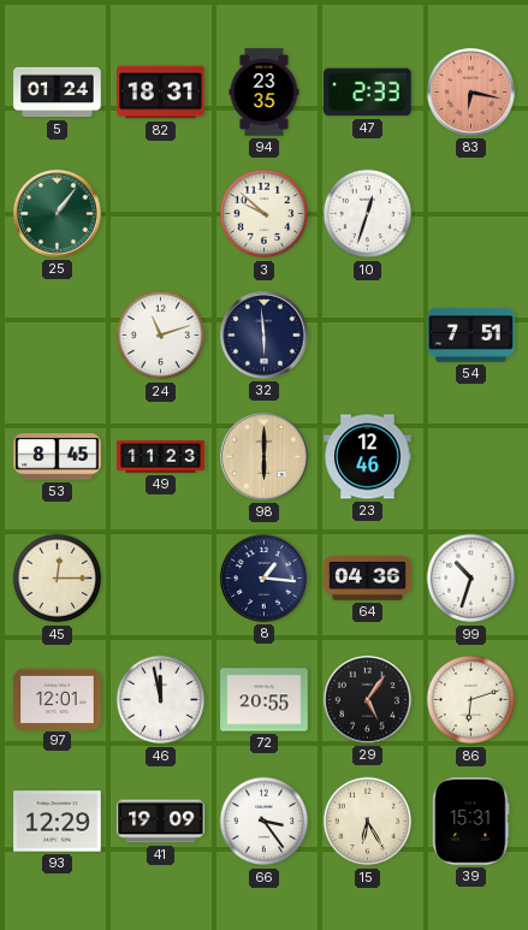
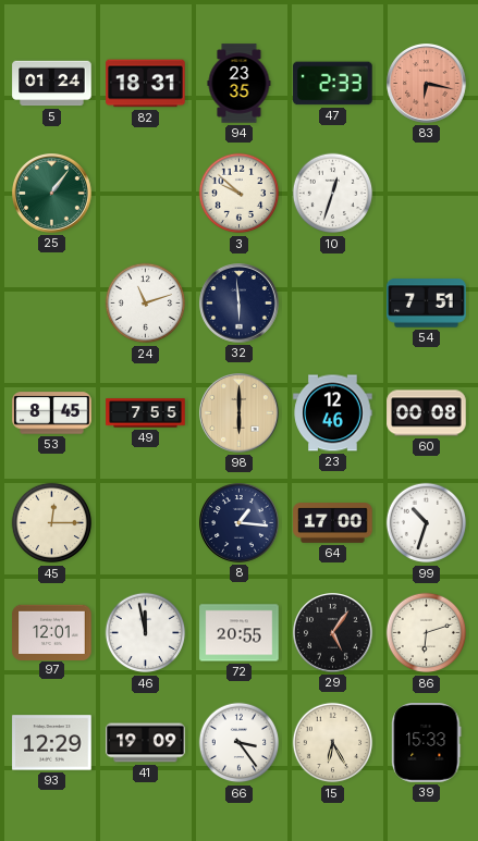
49: 11:23 -> 7:55
60: none -> 00:08
64: 04:36 -> 17:00
39: 15:31 -> 15:33
